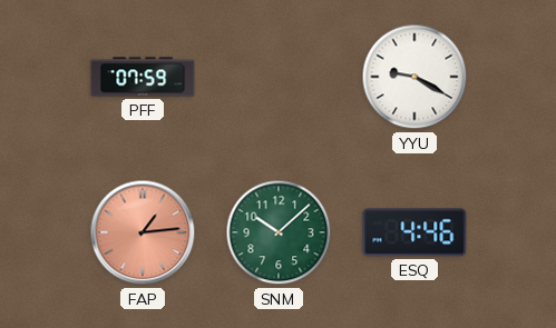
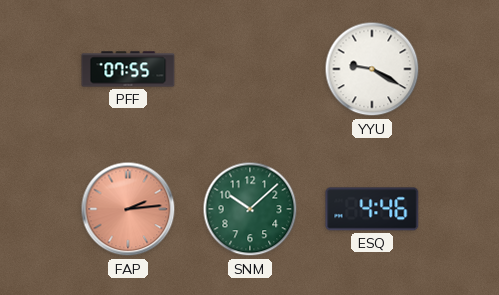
PFF: 07:59 -> 07:55
FAP: 1:14 -> 2:14
